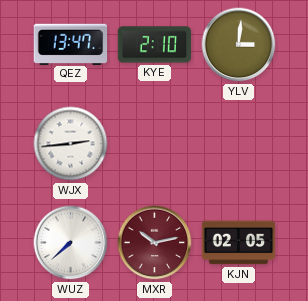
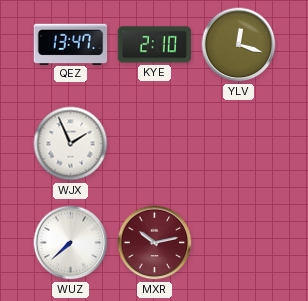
YLV: 3:01 -> 12:18
WJX: 2:44 -> 1:56
KJN: 02:05 -> none
